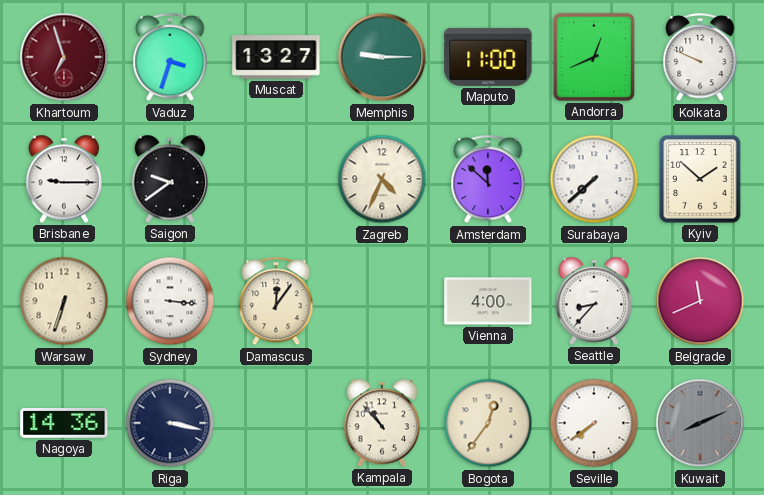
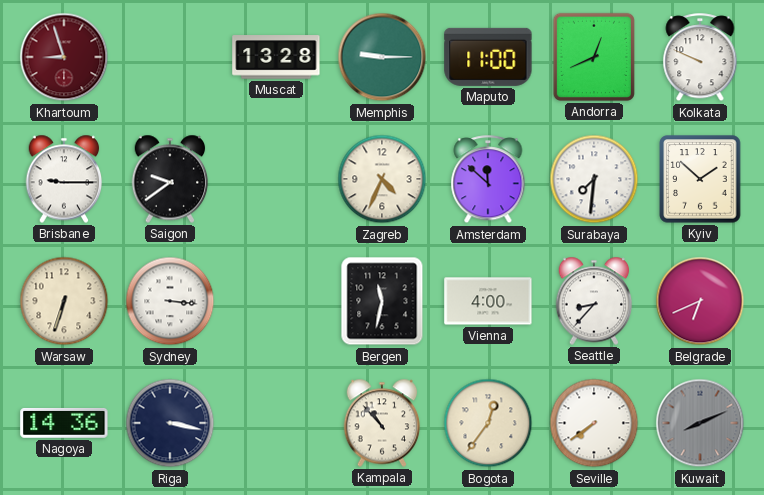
Khartoum: 6:57 -> 8:57
Vaduz: 3:33 -> none
Muscat: 13:27 -> 13:28
Surabaya: 7:38 -> 7:31
Damascus: 12:06 -> none
Bergen: none -> 11:32
Belgrade: 11:41 -> 6:41
